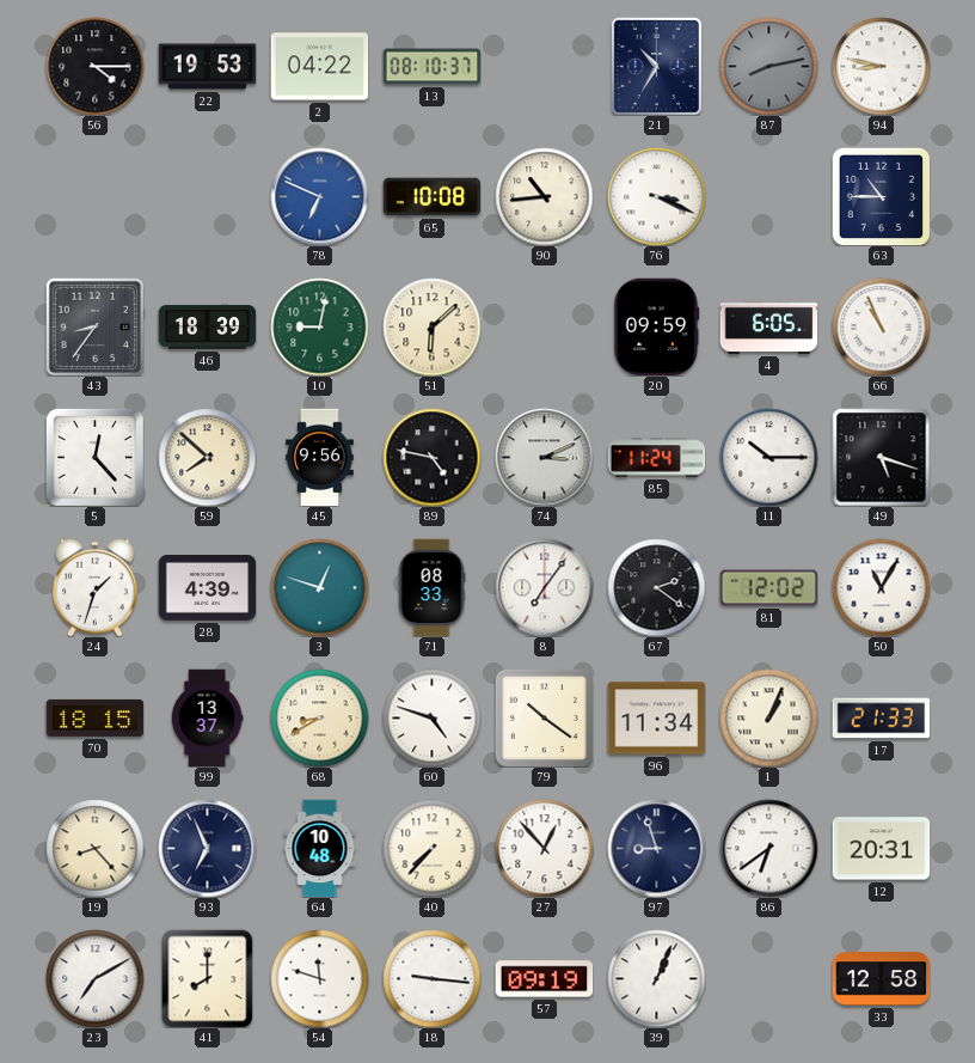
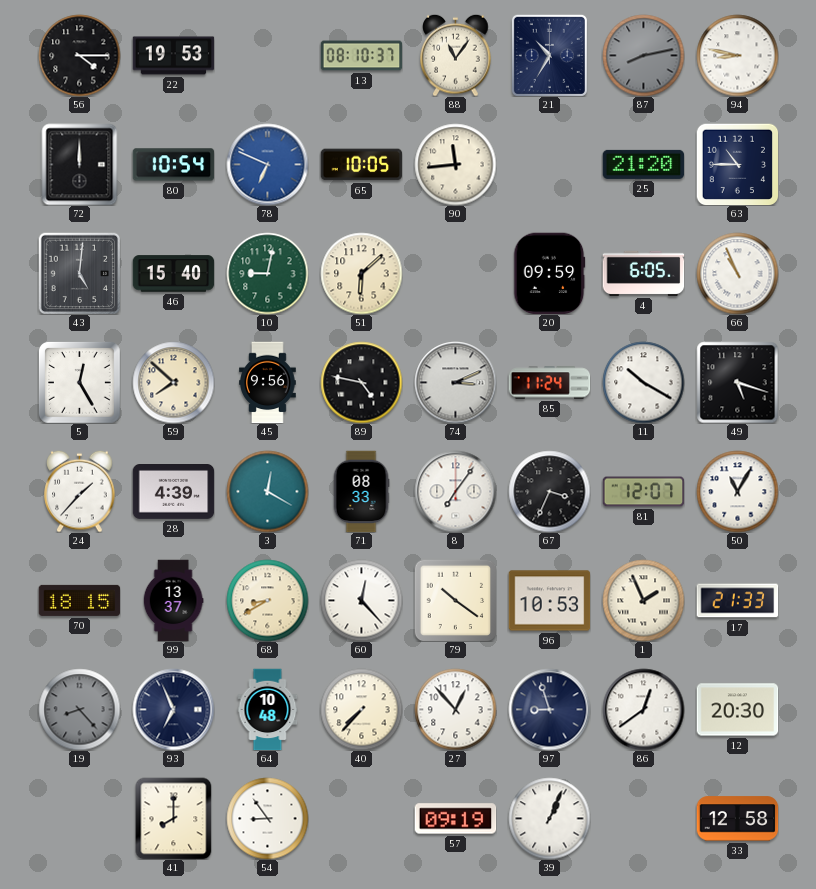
2: 04:22 -> none
88: none -> 11:06
72: none -> 12:00
80: none -> 10:54
65: 10:08 -> 10:05
90: 10:44 -> 11:44
76: 3:19 -> none
25: none -> 21:20
43: 8:36 -> 5:01
46: 18:39 -> 15:40
5: 12:23 -> 12:25
11: 10:15 -> 10:20
24: 1:33 -> 1:37
3: 12:48 -> 12:20
67: 2:21 -> 3:34
81: 12:02 -> 12:07
60: 4:48 -> 12:23
96: 11:34 -> 10:53
1: 1:04 -> 1:56
19 dial: cream -> grey
86: 6:39 -> 12:39
12: 20:31 -> 20:30
23: 7:10 -> none
54: 11:48 -> 8:54
18: 9:16 -> none
